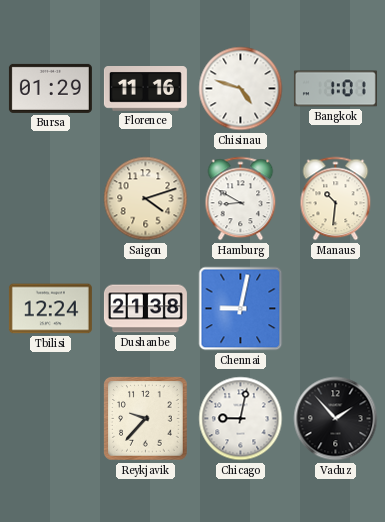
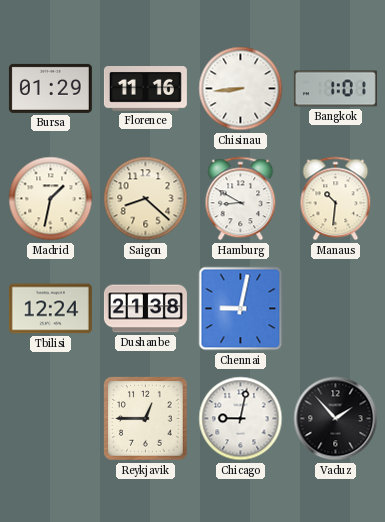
Chisinau: 4:48 -> 8:44
Madrid: none -> 1:32
Saigon: 4:12 -> 8:22
Reykjavik: 9:37 -> 12:45
